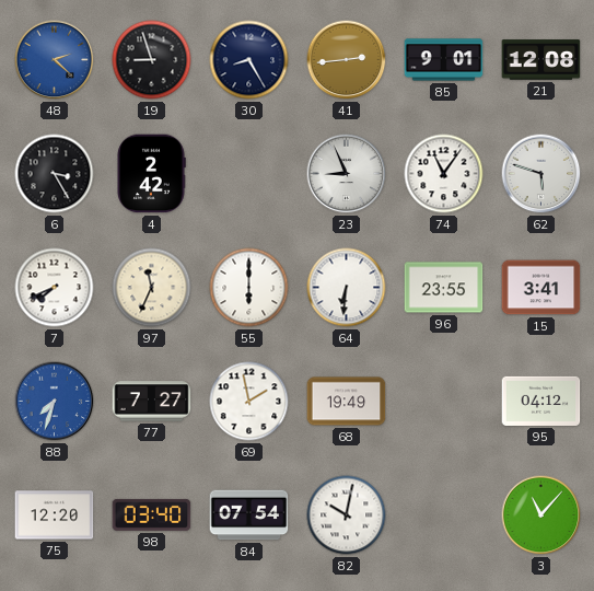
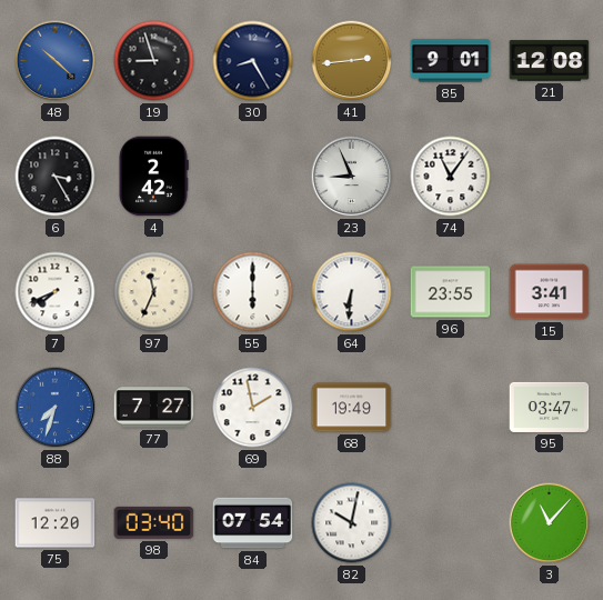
48: 2:22 -> 10:22
62: 5:48 -> none
95: 04:12 -> 03:47
